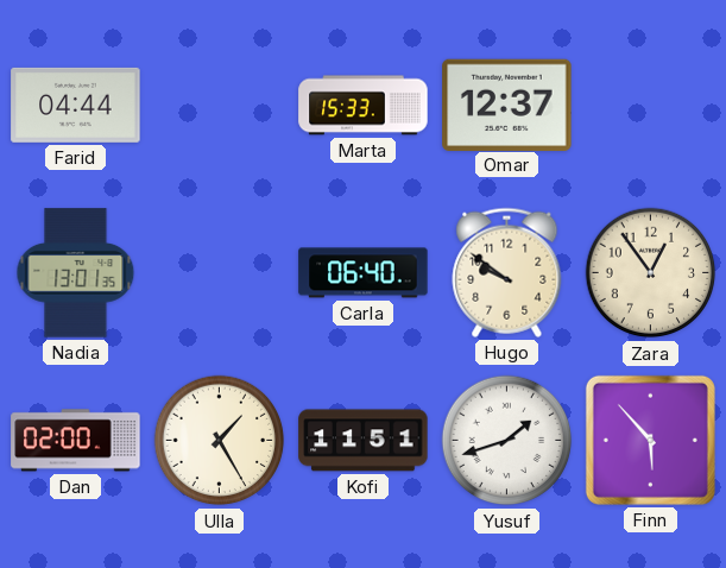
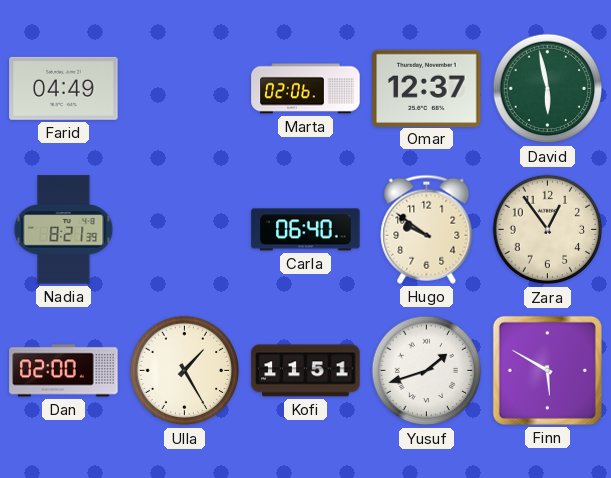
Farid: 04:44 -> 04:49
Marta: 15:33 -> 02:06
David: none -> 5:58
Nadia: 13:01 -> 8:21
Finn: 5:53 -> 5:50
